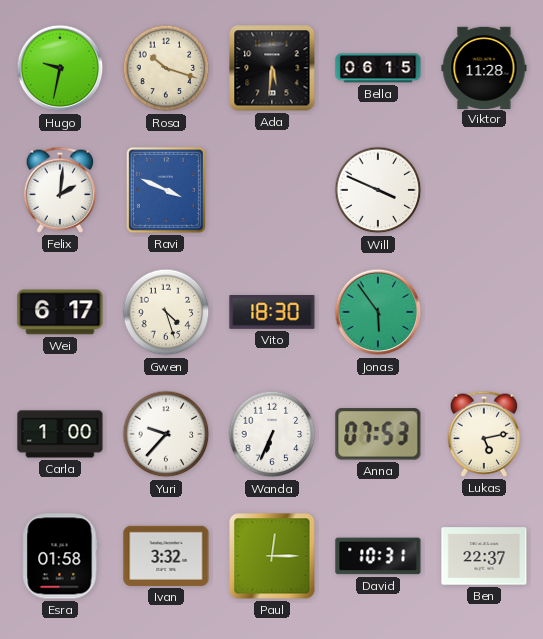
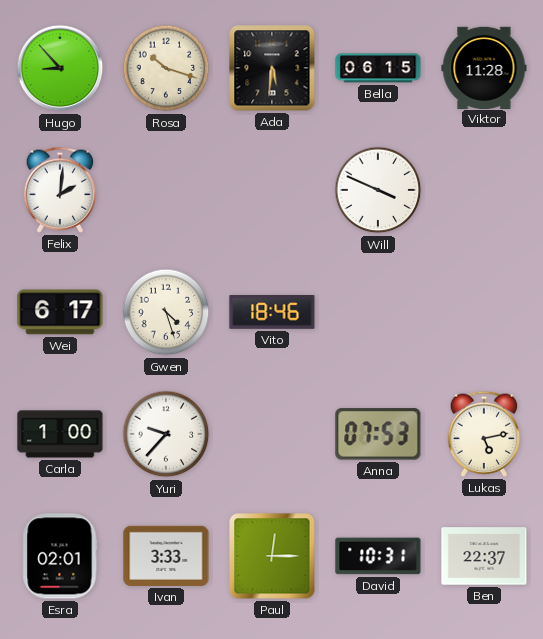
Hugo: 9:32 -> 8:53
Ravi: 3:49 -> none
Vito: 18:30 -> 18:46
Jonas: 5:54 -> none
Wanda: 6:34 -> none
Esra: 01:58 -> 02:01
Ivan: 3:32 -> 3:33
